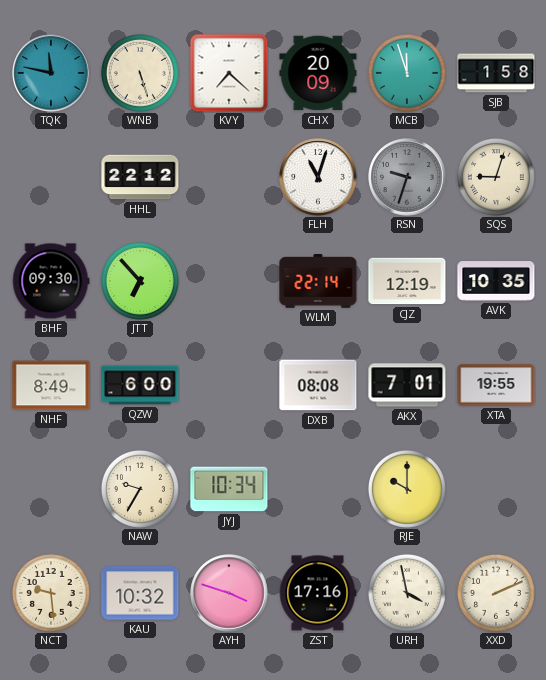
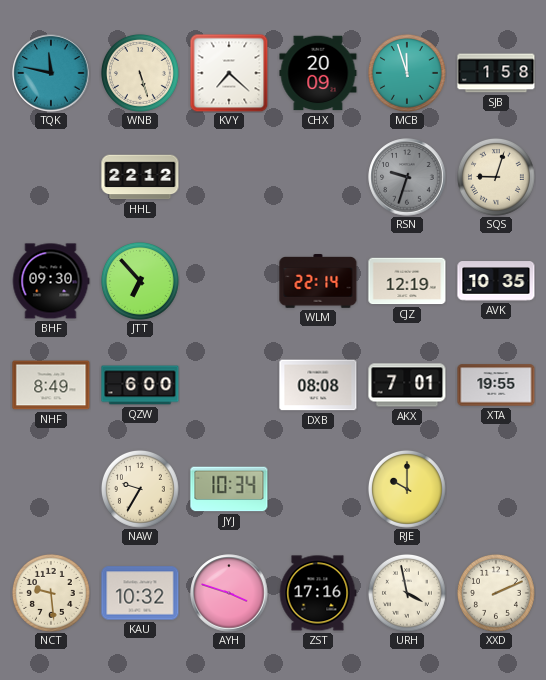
FLH: 11:03 -> none
